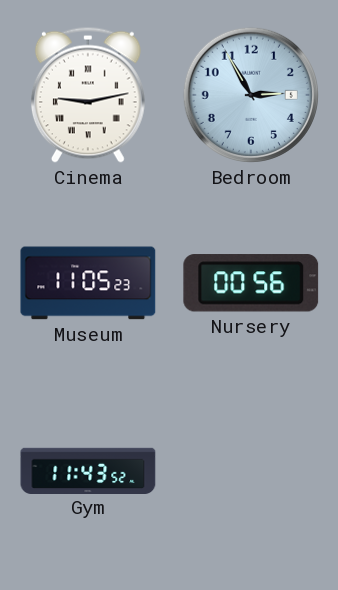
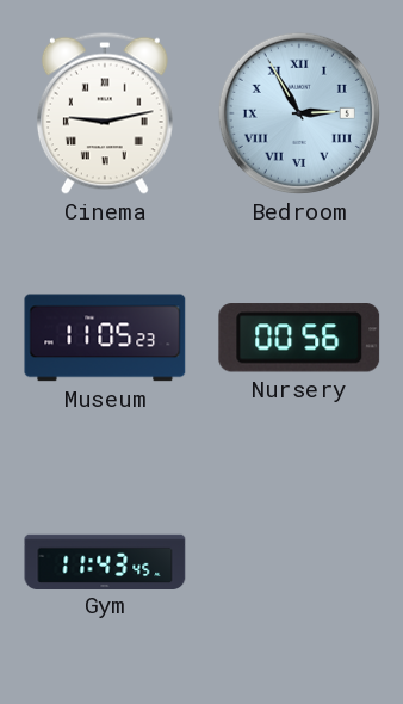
Bedroom numerals: Arabic -> Roman
Gym: 11:43:52 -> 11:43:45
